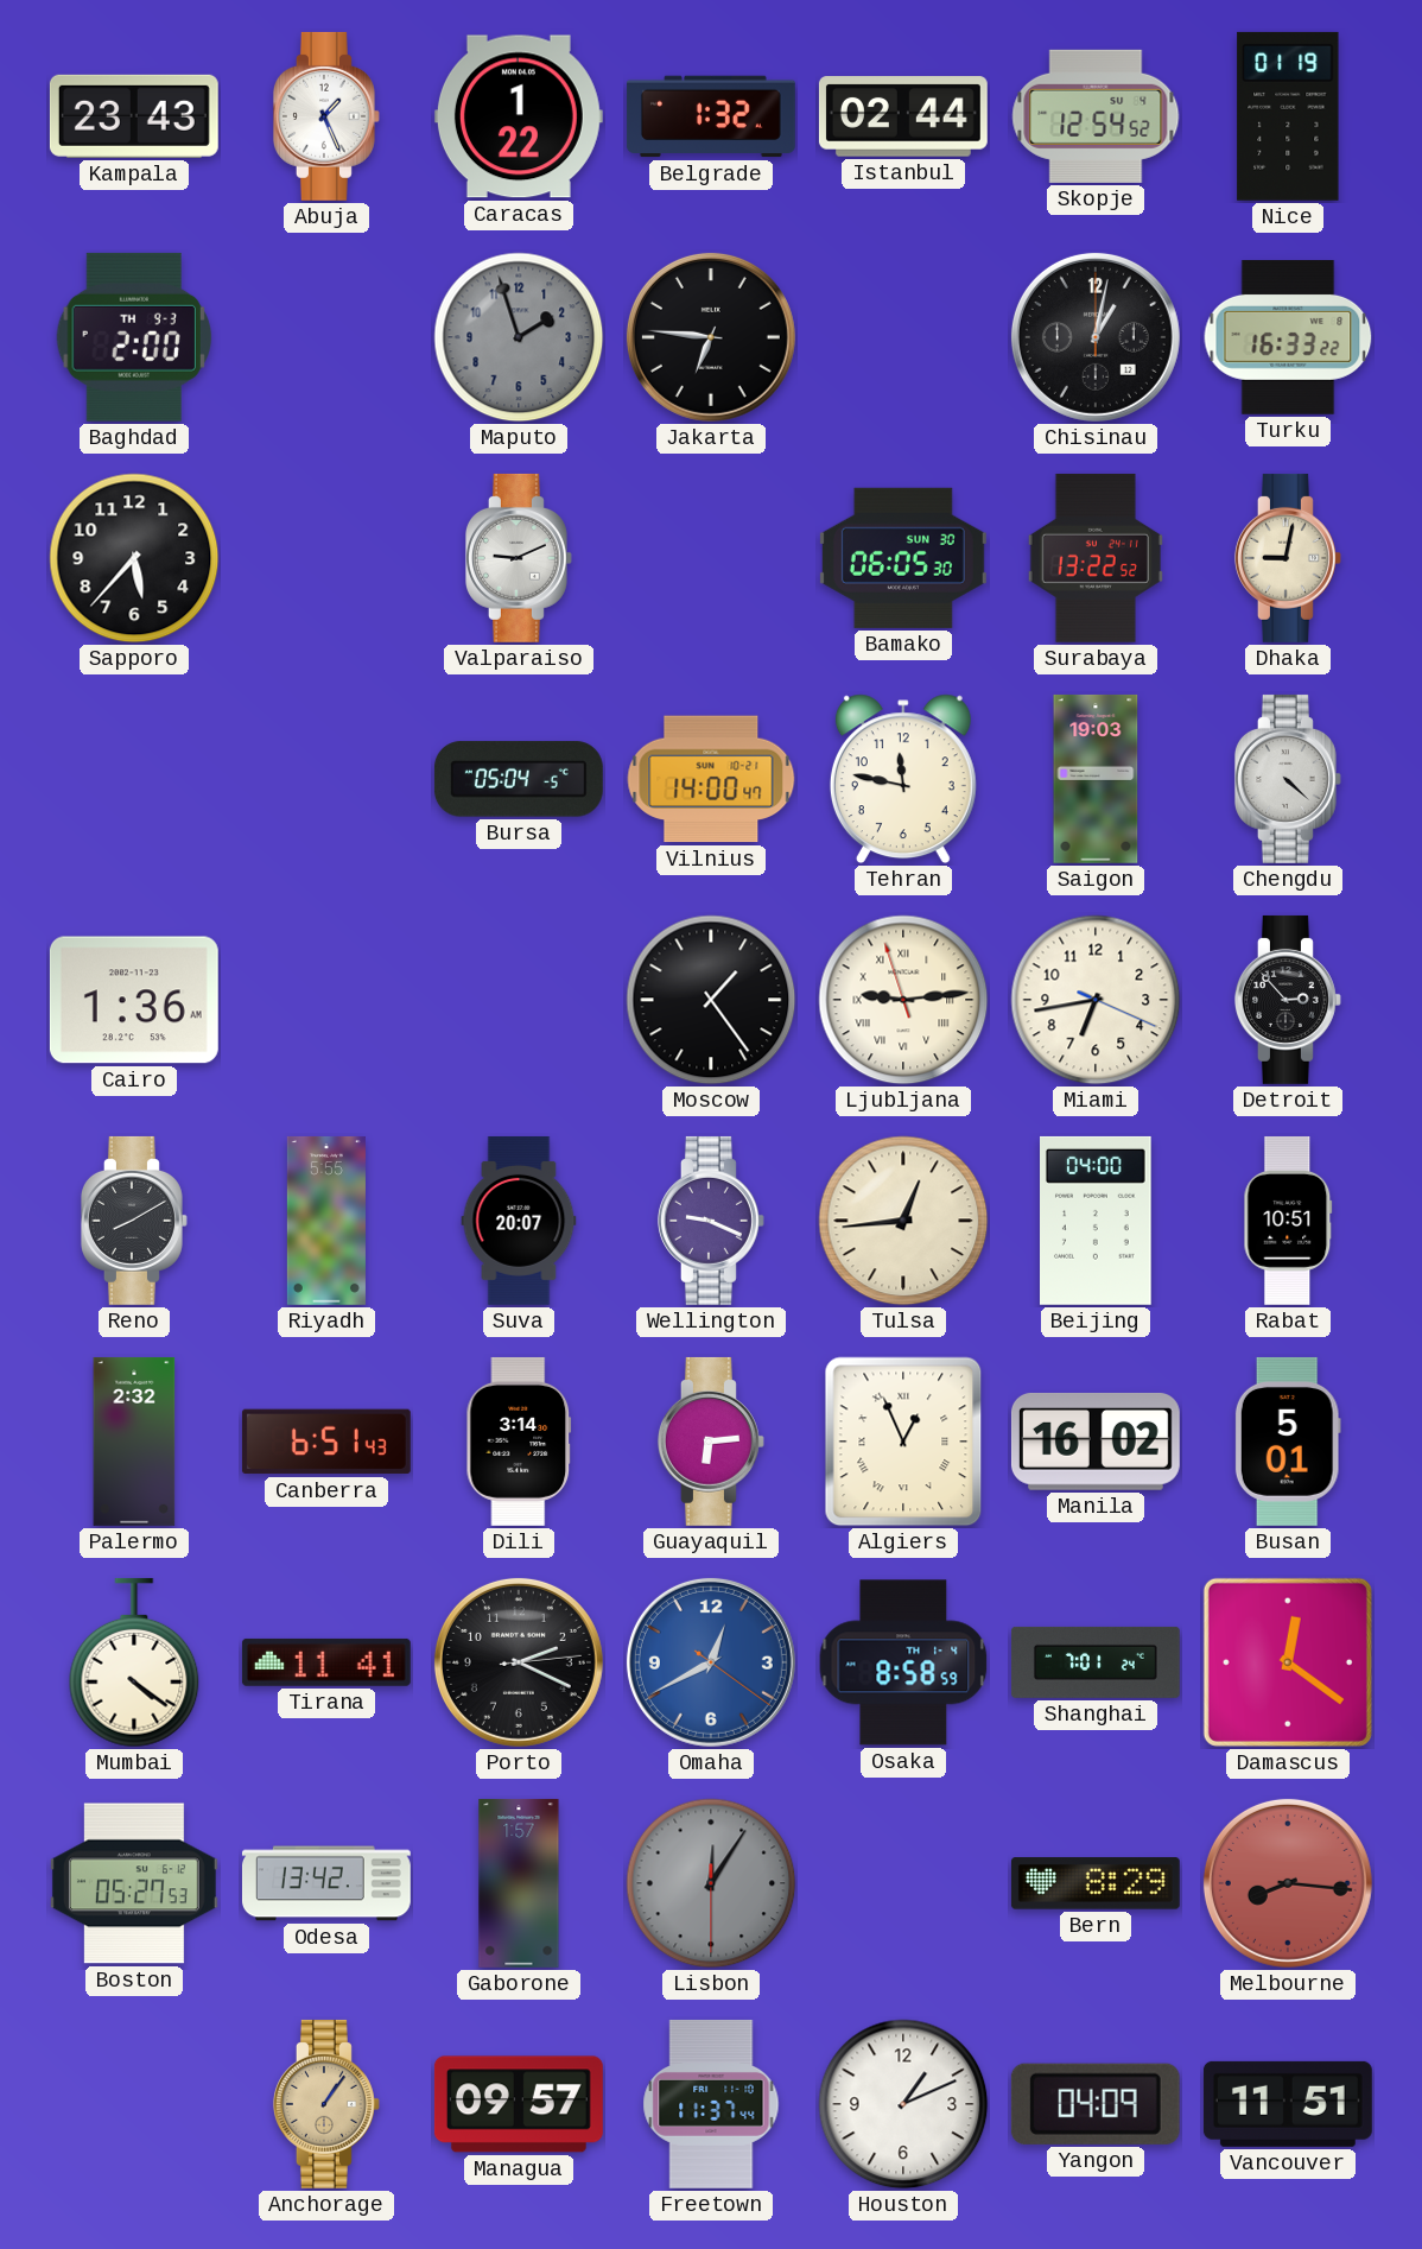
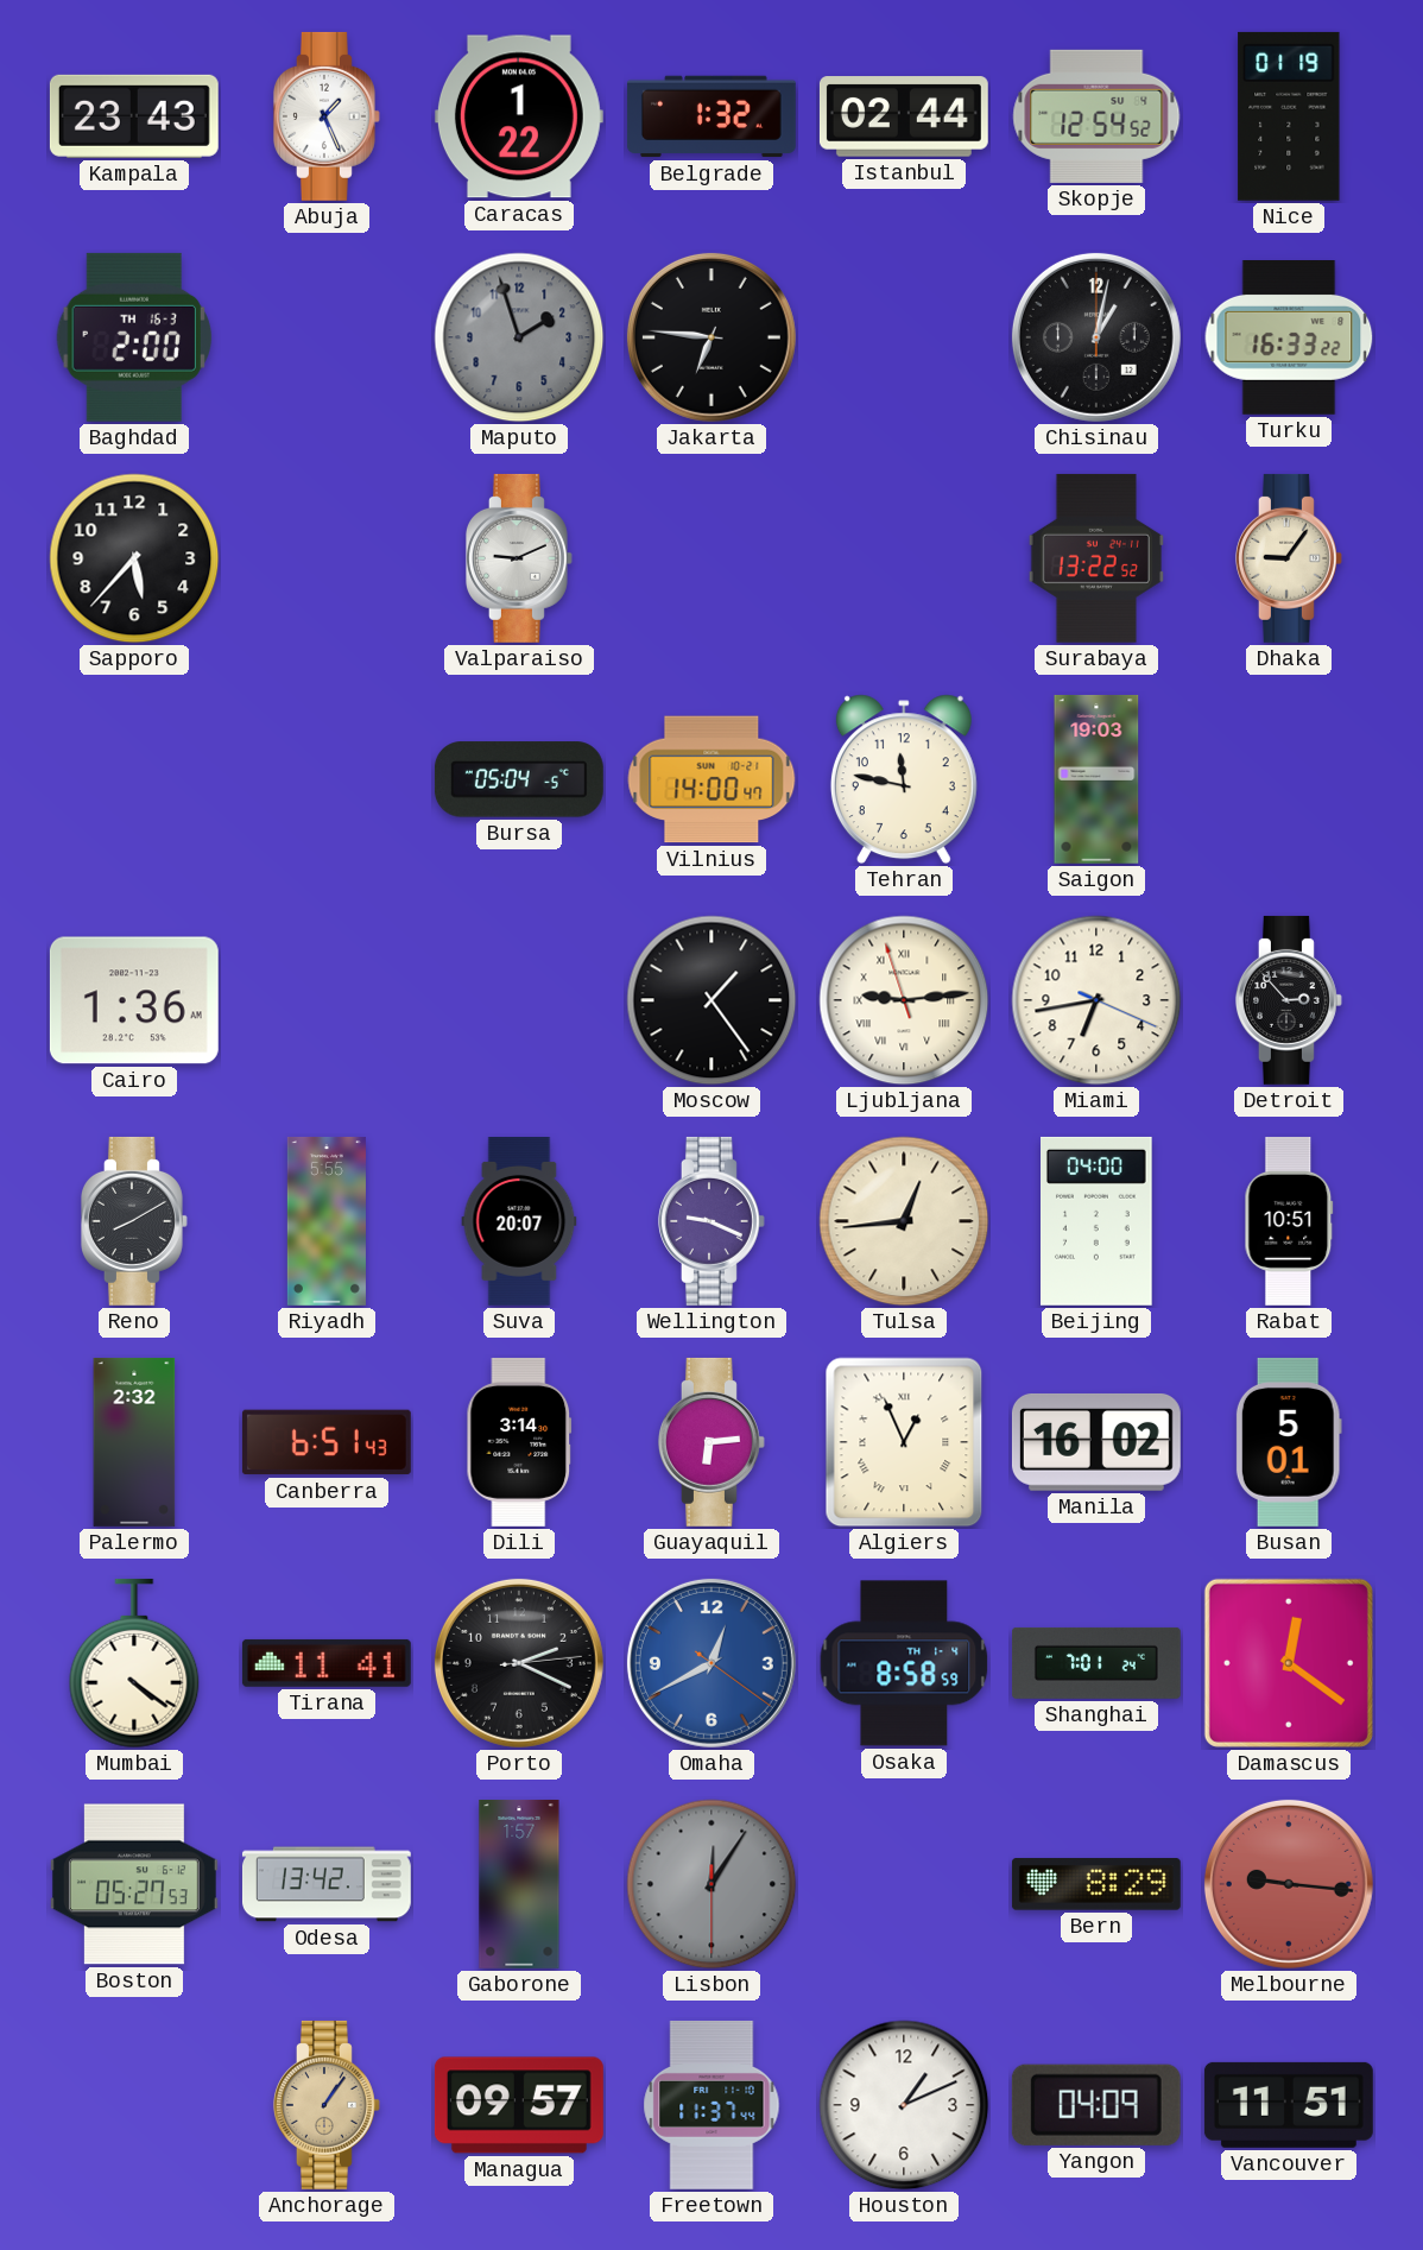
Baghdad date: TH 9-3 -> TH 16-3
Bamako: 06:05 -> none
Dhaka: 9:02 -> 9:06
Chengdu: 4:22 -> none
Melbourne: 8:16 -> 9:16
